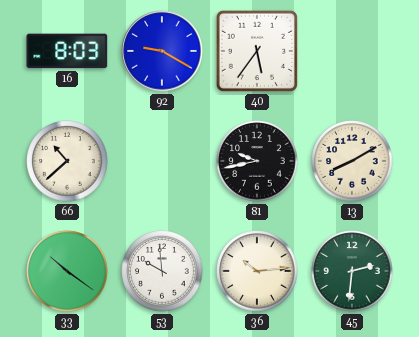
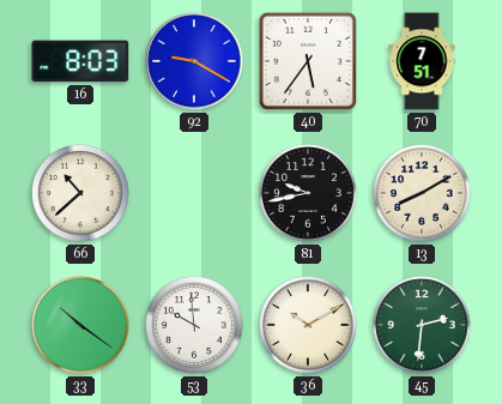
70: none -> 7:51
36: 10:14 -> 10:10
